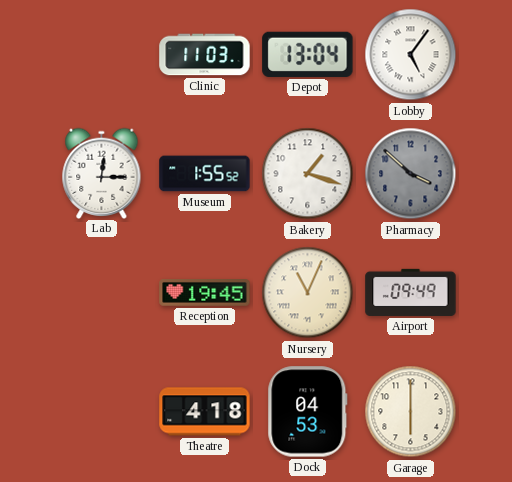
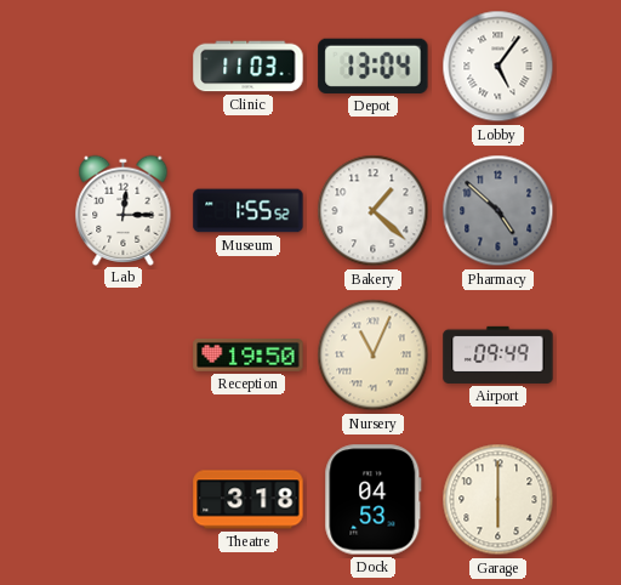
Bakery: 1:18 -> 1:22
Pharmacy: 3:52 -> 4:52
Reception: 19:45 -> 19:50
Theatre: 4:18 -> 3:18
